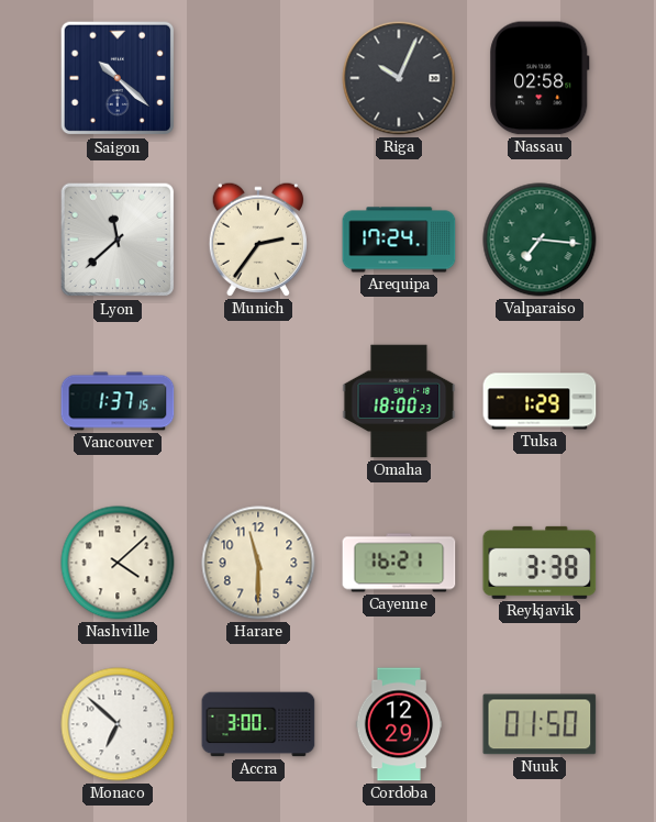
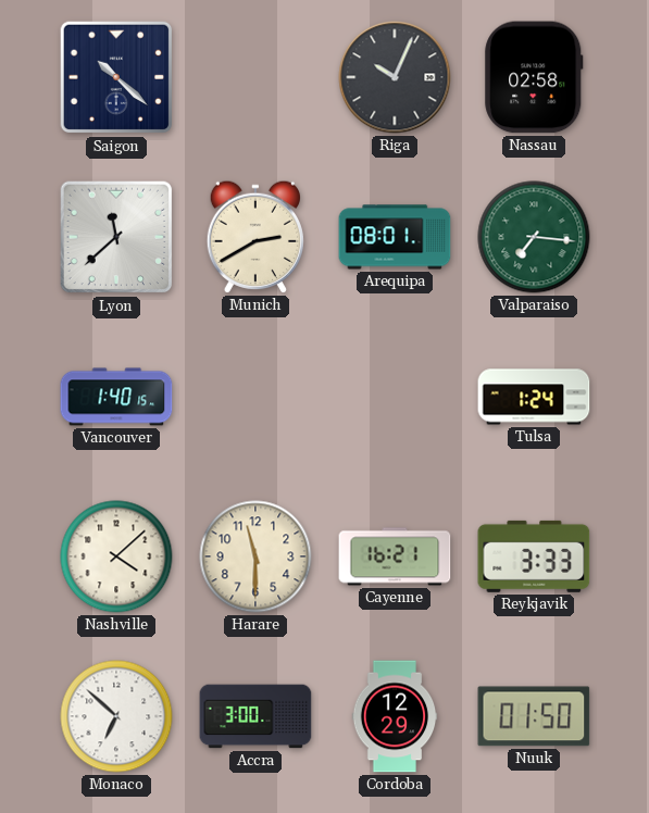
Munich: 2:36 -> 2:40
Arequipa: 17:24 -> 08:01
Vancouver: 1:37 -> 1:40
Omaha: 18:00 -> none
Tulsa: 1:29 -> 1:24
Reykjavik: 3:38 -> 3:33
